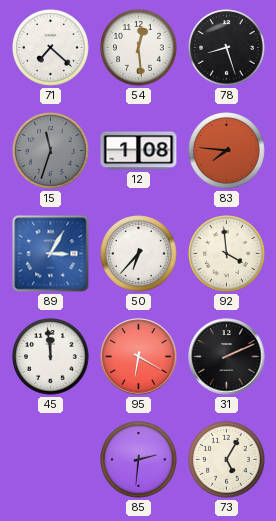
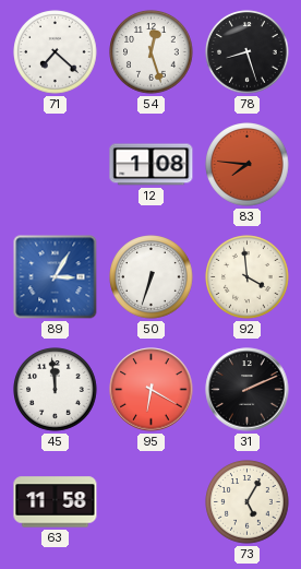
54: 12:29 -> 12:27
15: 11:33 -> none
50: 6:37 -> 6:33
63: none -> 11:58
85: 2:31 -> none
